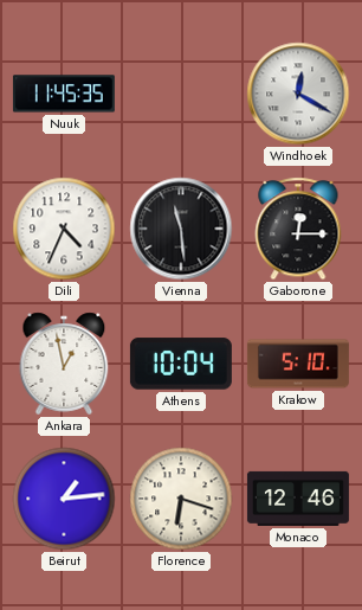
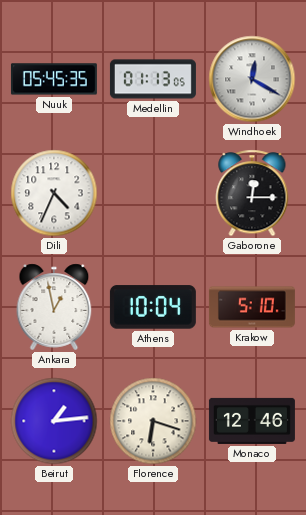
Nuuk: 11:45 -> 05:45
Medellin: none -> 01:13
Vienna: 11:29 -> none
